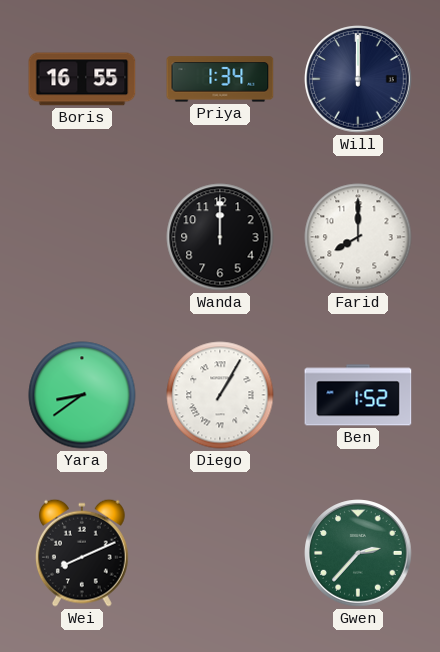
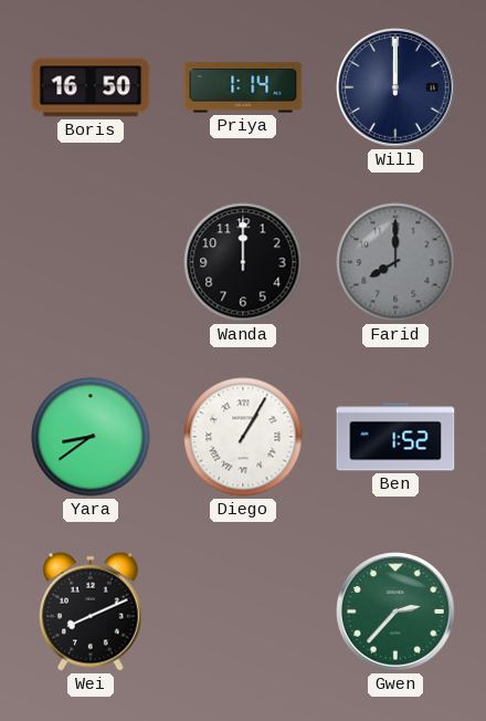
Boris: 16:55 -> 16:50
Priya: 1:34 -> 1:14
Farid dial: white -> grey
